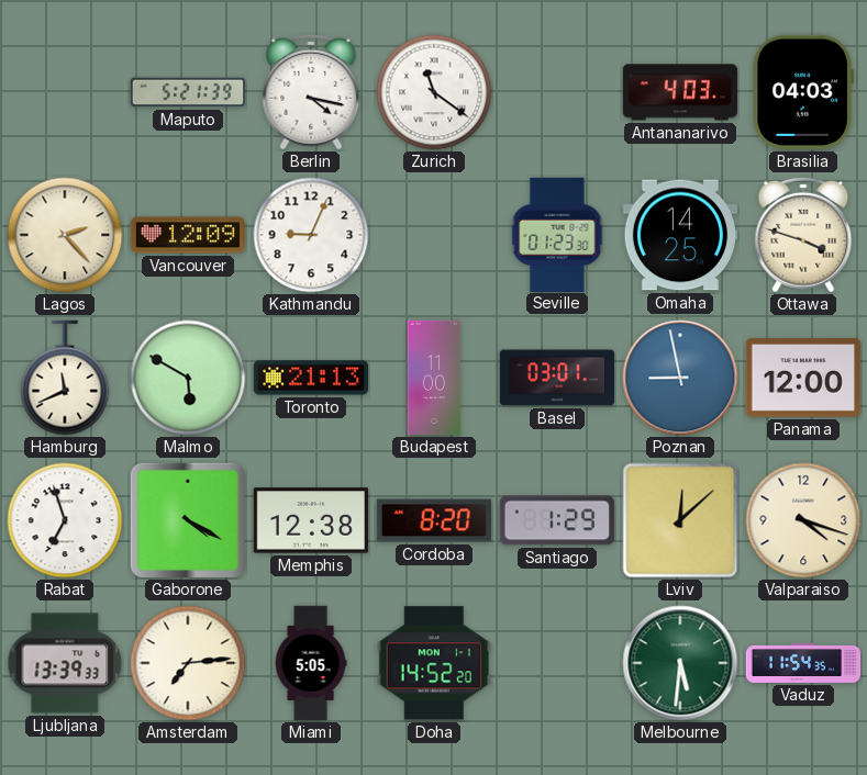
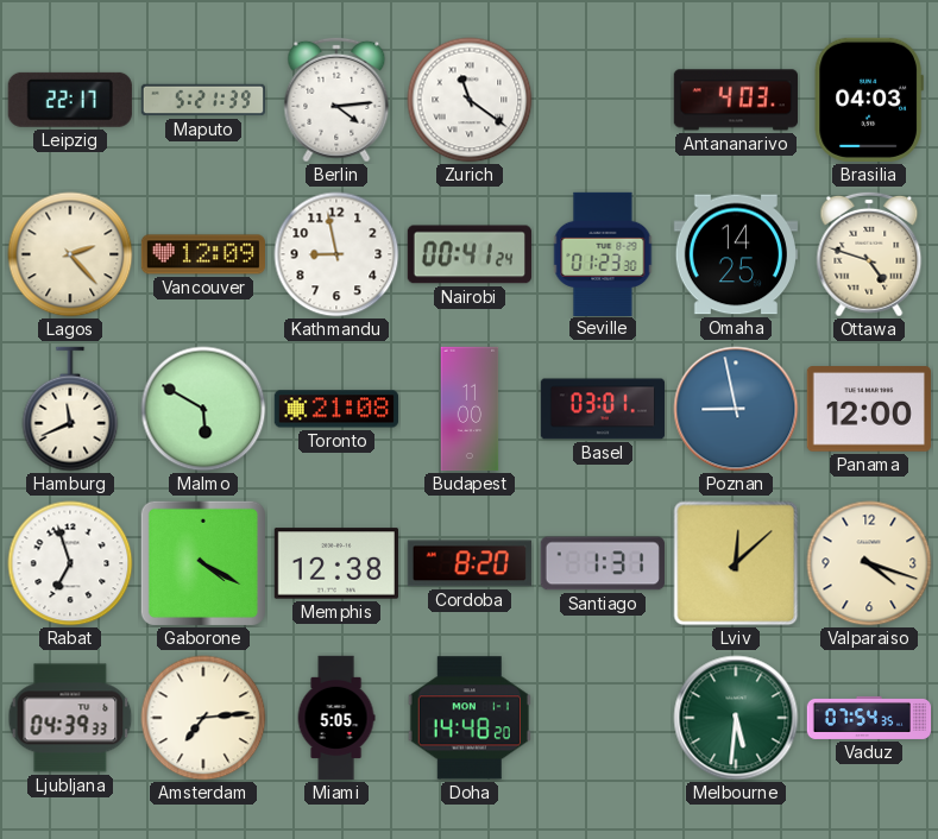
Leipzig: none -> 22:17
Berlin: 4:17 -> 4:14
Kathmandu: 9:04 -> 8:58
Nairobi: none -> 00:41
Ottawa: 3:48 -> 4:48
Toronto: 21:13 -> 21:08
Santiago: 1:29 -> 1:31
Ljubljana: 13:39 -> 04:39
Doha: 14:52 -> 14:48
Vaduz: 11:54 -> 07:54
